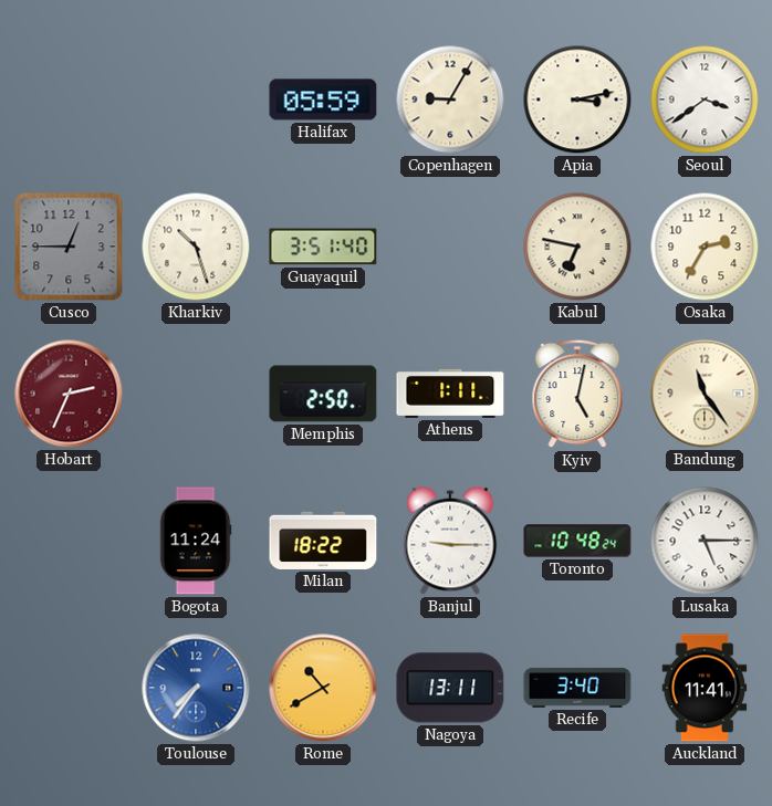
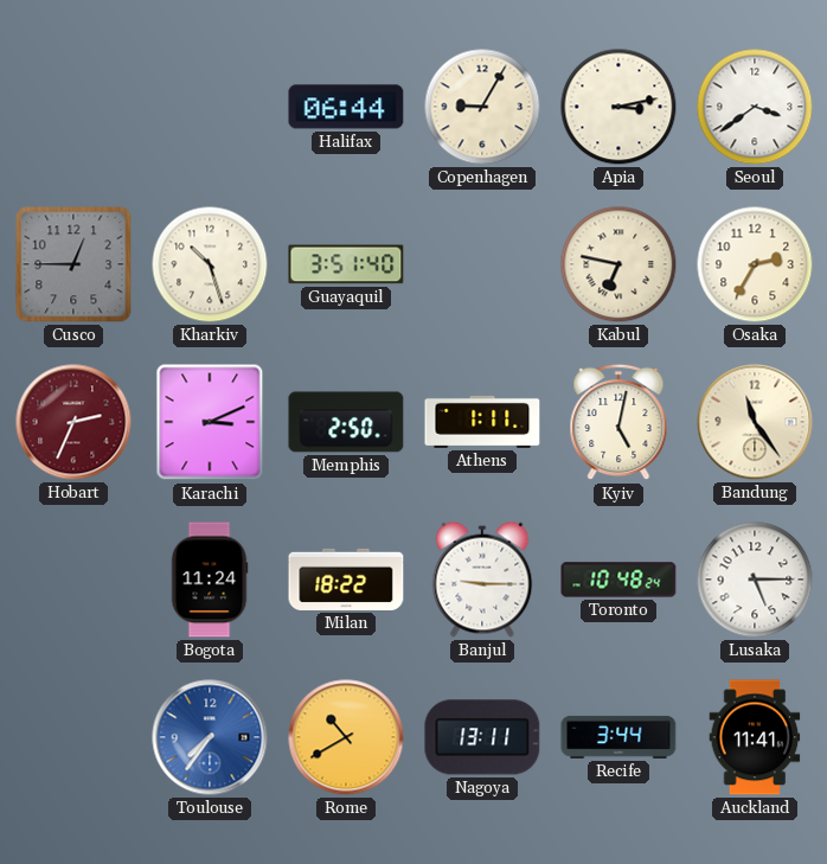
Halifax: 05:59 -> 06:44
Karachi: none -> 3:11
Recife: 3:40 -> 3:44
